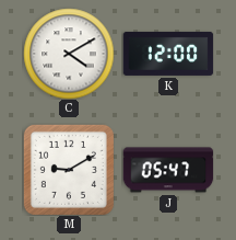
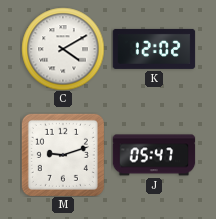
K: 12:00 -> 12:02
M: 9:10 -> 9:12
